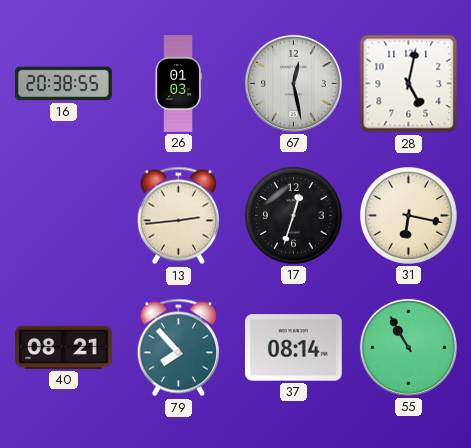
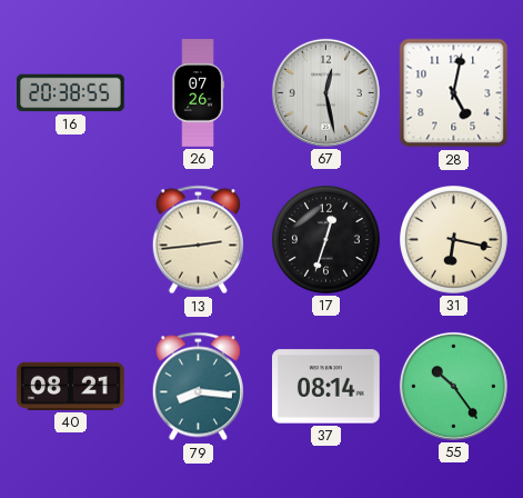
26: 01:03 -> 07:26
79: 7:53 -> 8:16
55: 10:55 -> 10:24
